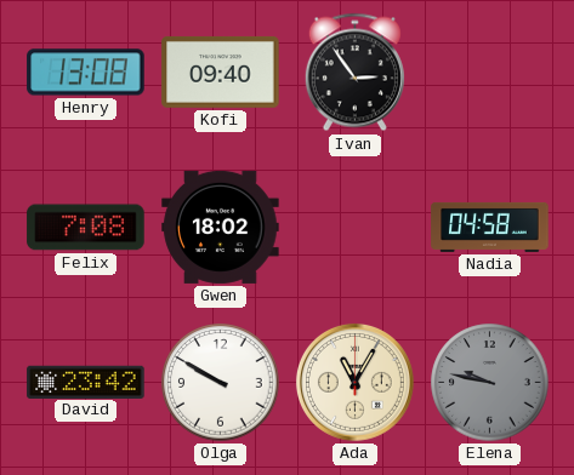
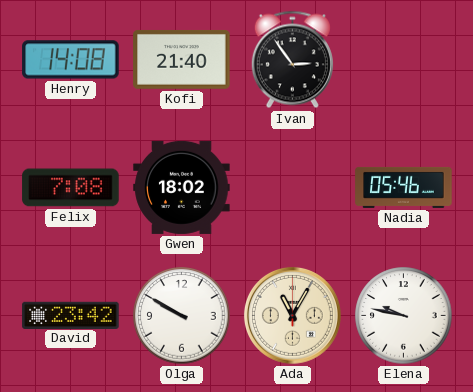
Henry: 13:08 -> 14:08
Kofi: 09:40 -> 21:40
Nadia: 04:58 -> 05:46
Elena dial: grey -> white
